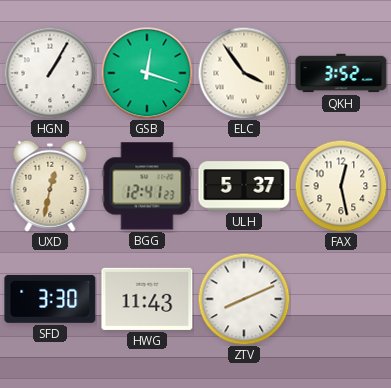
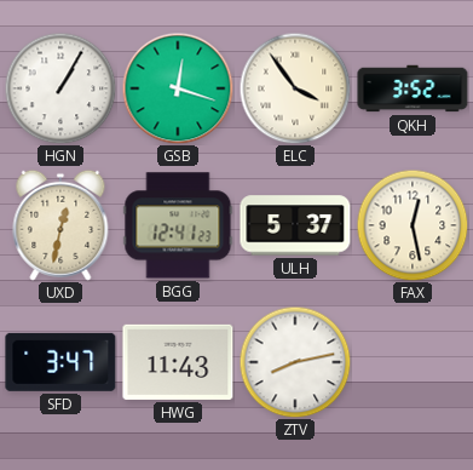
SFD: 3:30 -> 3:47
ZTV: 8:11 -> 8:13
